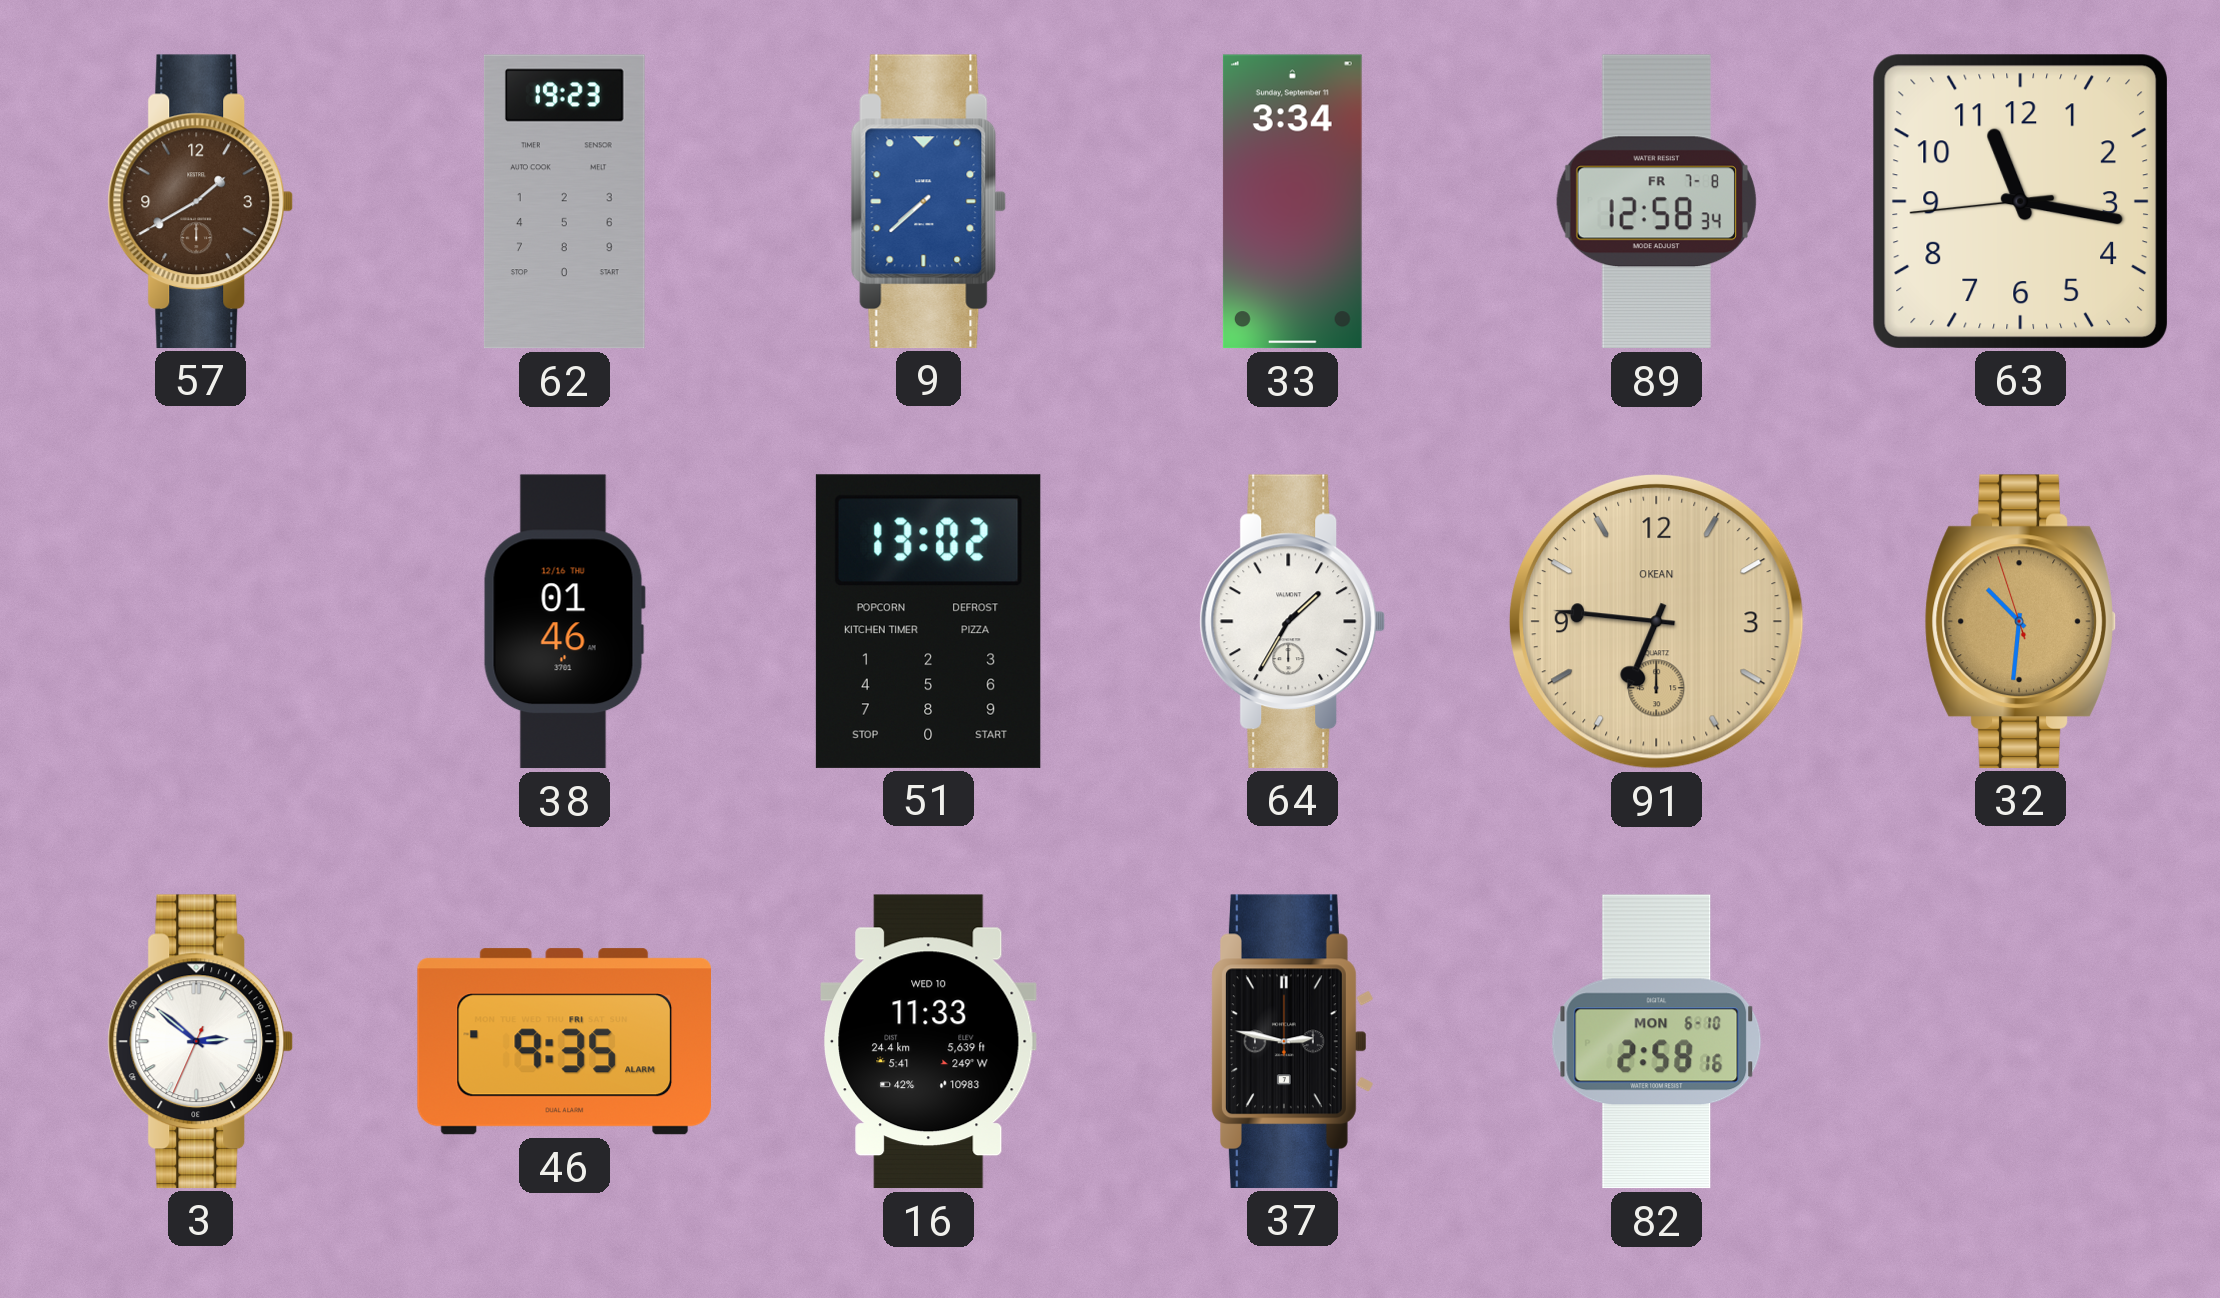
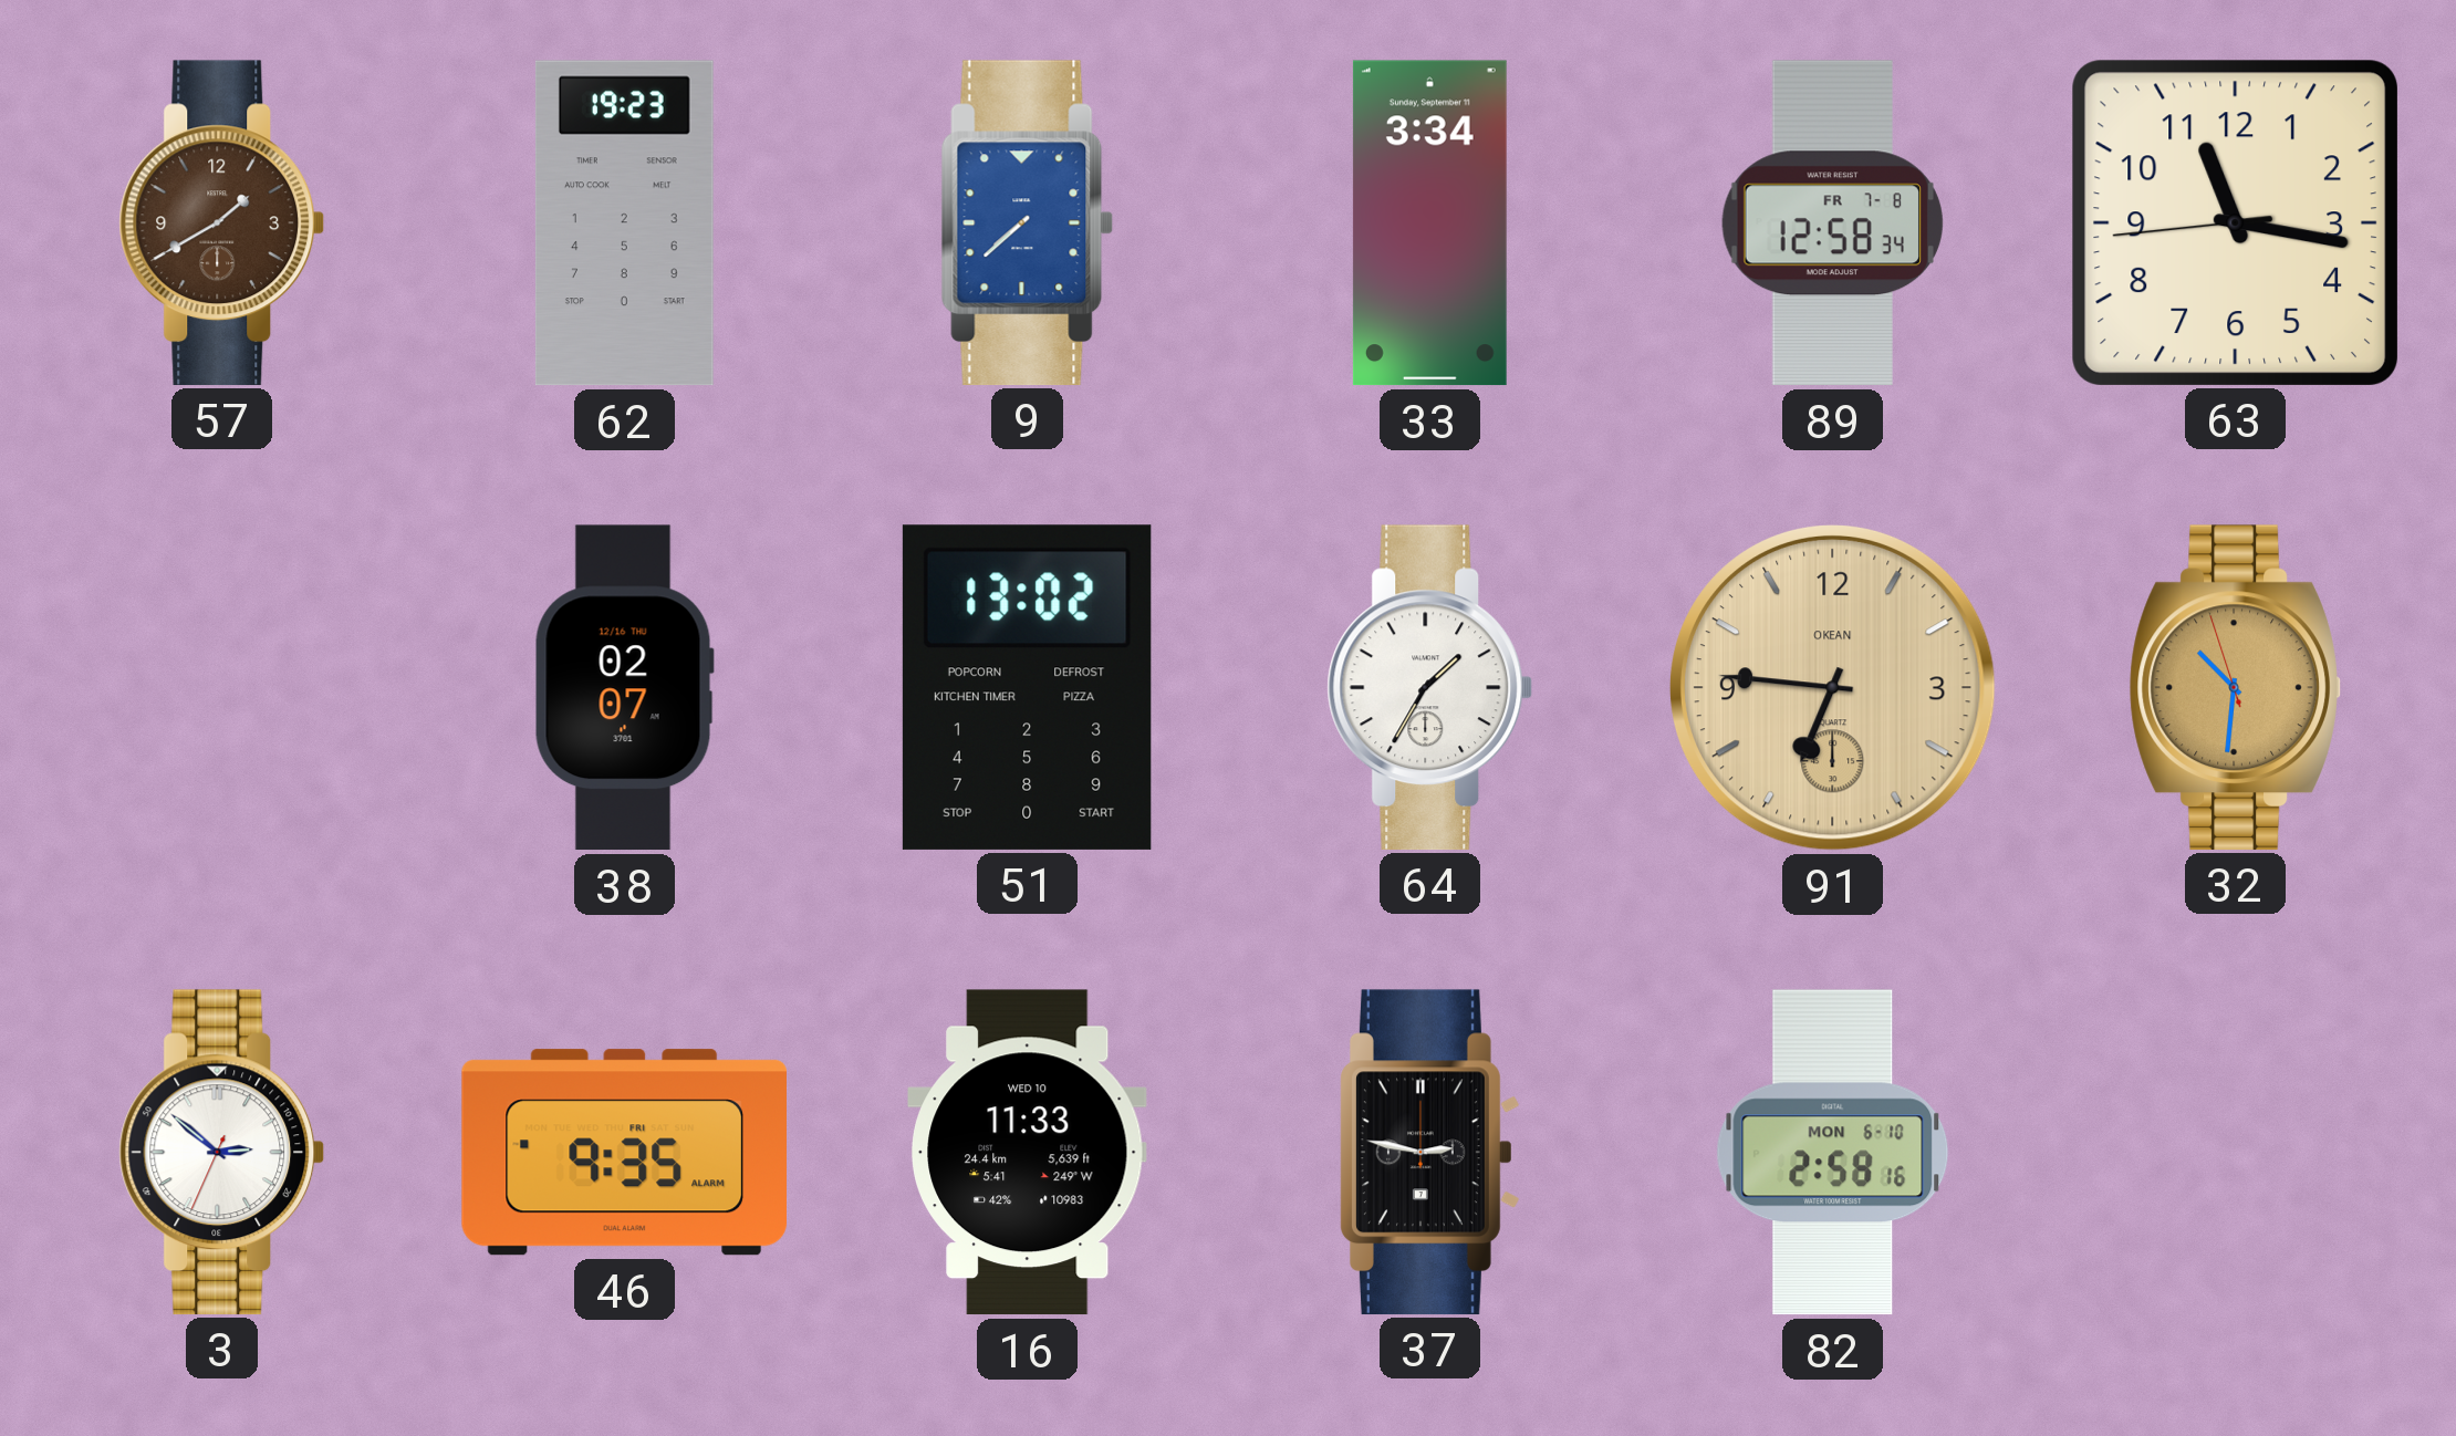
38: 01:46 -> 02:07
